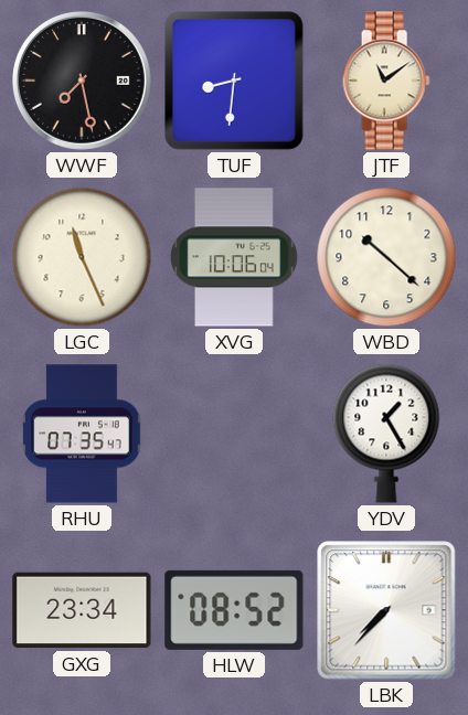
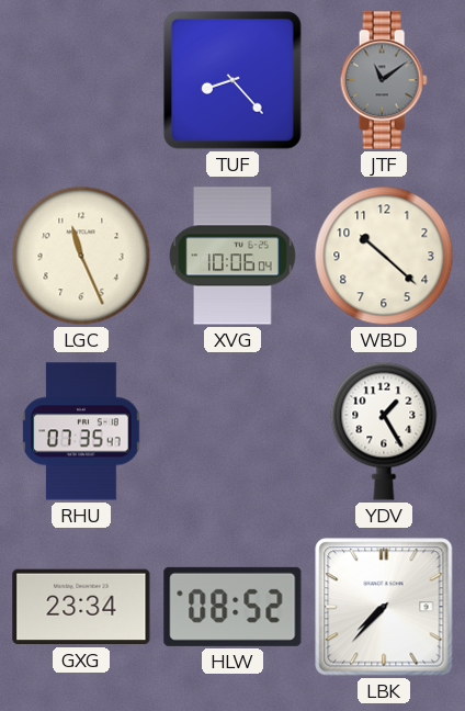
WWF: 7:28 -> none
TUF: 8:31 -> 8:23
JTF dial: cream -> grey
